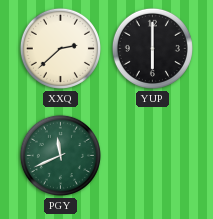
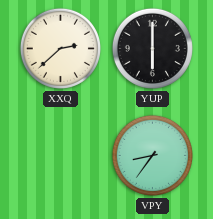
PGY: 11:41 -> none
VPY: none -> 8:36
